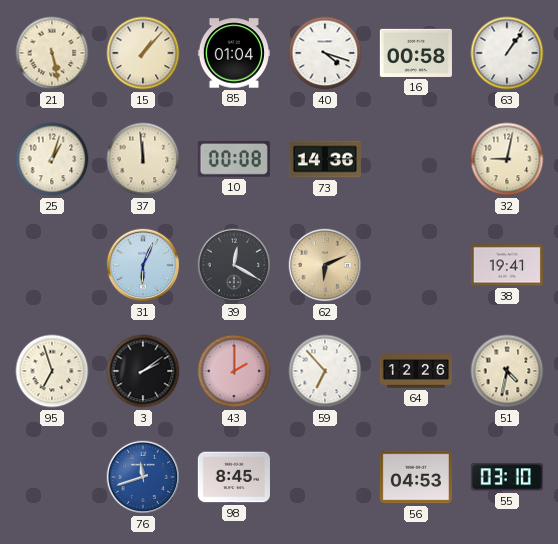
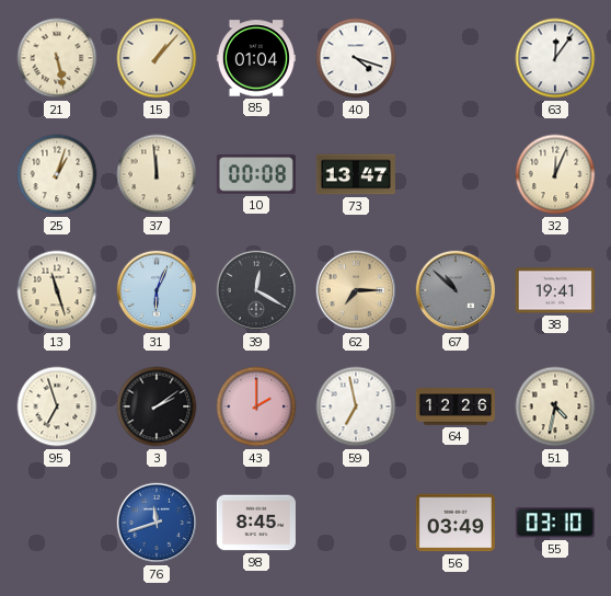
16: 00:58 -> none
63: 1:06 -> 12:06
73: 14:36 -> 13:47
32: 9:02 -> 12:04
13: none -> 11:27
62: 6:11 -> 7:15
67: none -> 10:52
59: 6:53 -> 6:58
56: 04:53 -> 03:49
